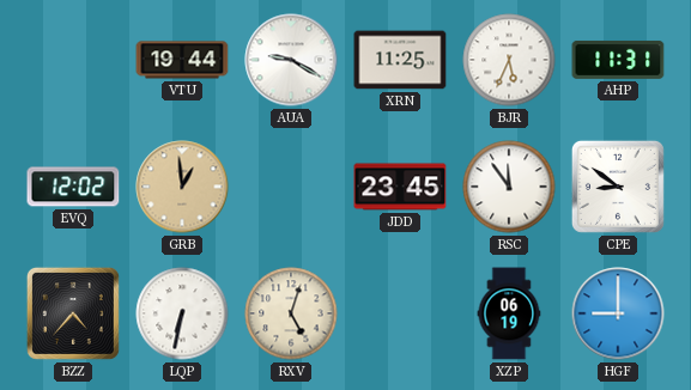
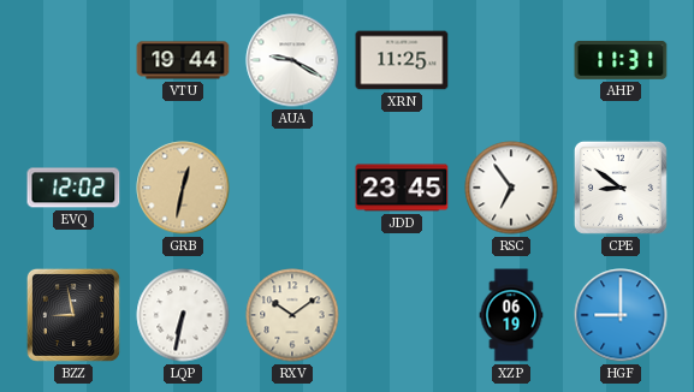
BJR: 5:34 -> none
GRB: 12:59 -> 12:32
RSC: 11:54 -> 6:54
BZZ: 4:37 -> 8:58
RXV: 5:03 -> 10:09
